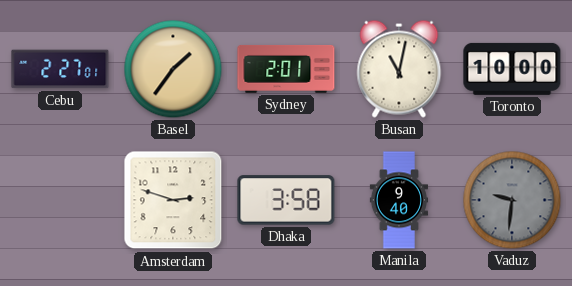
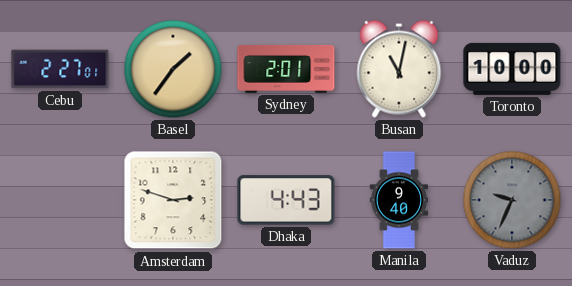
Dhaka: 3:58 -> 4:43
Vaduz: 9:31 -> 9:34
